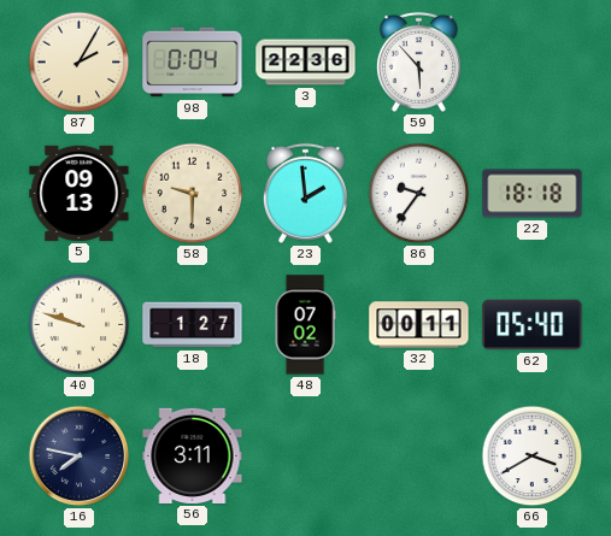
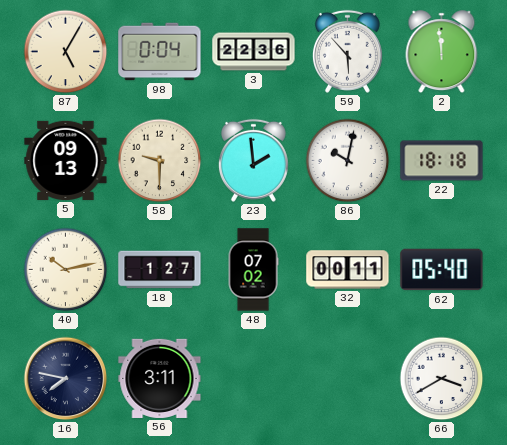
87: 2:05 -> 5:05
2: none -> 11:59
86: 9:36 -> 10:02
40: 9:48 -> 10:13
